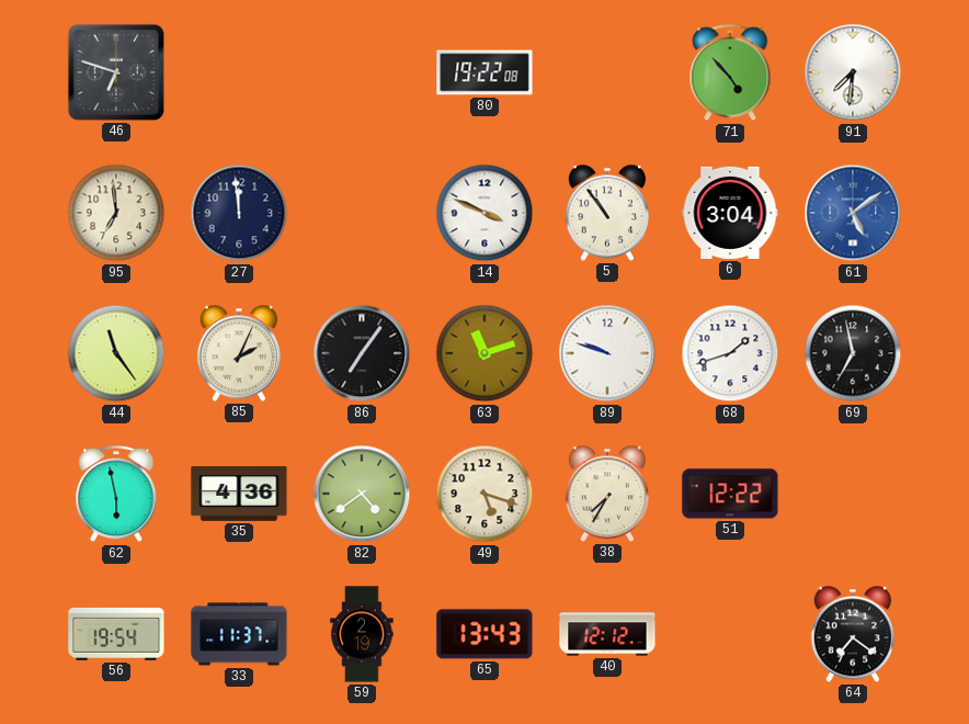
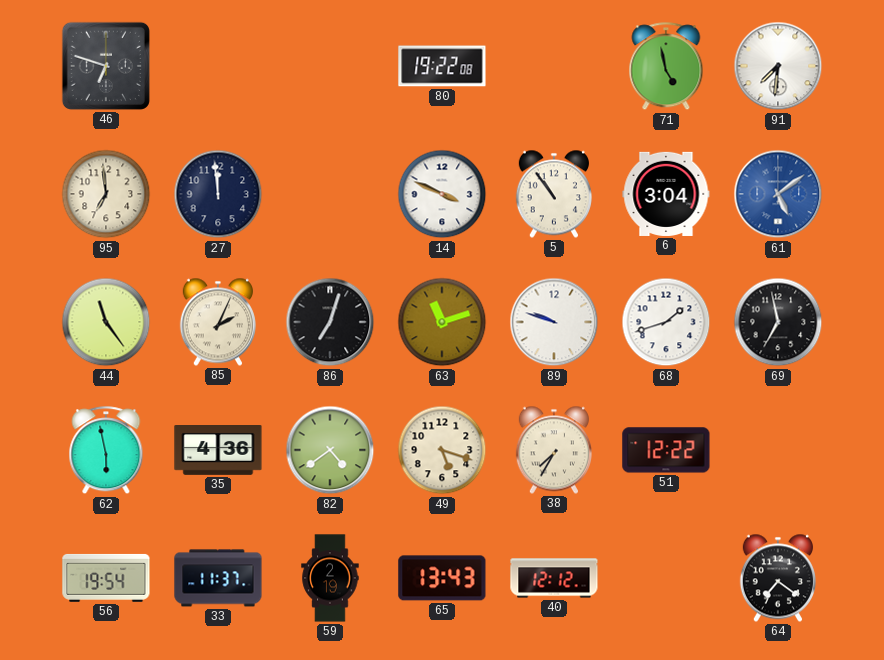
71: 4:53 -> 4:58
86: 7:06 -> 7:03
